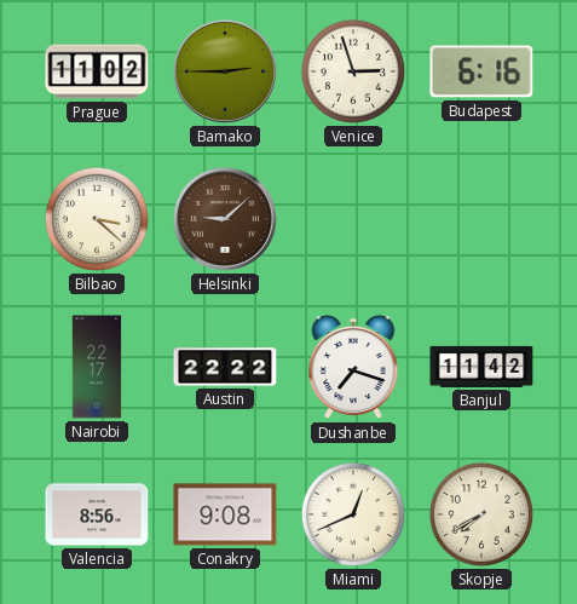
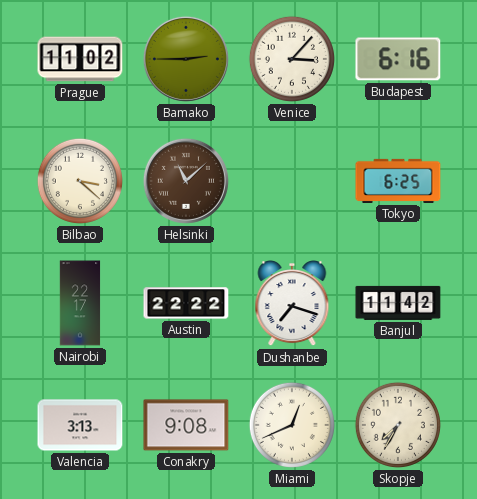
Venice: 2:57 -> 3:07
Helsinki: 9:08 -> 11:08
Tokyo: none -> 6:25
Valencia: 8:56 -> 3:13
Skopje: 7:40 -> 7:35
